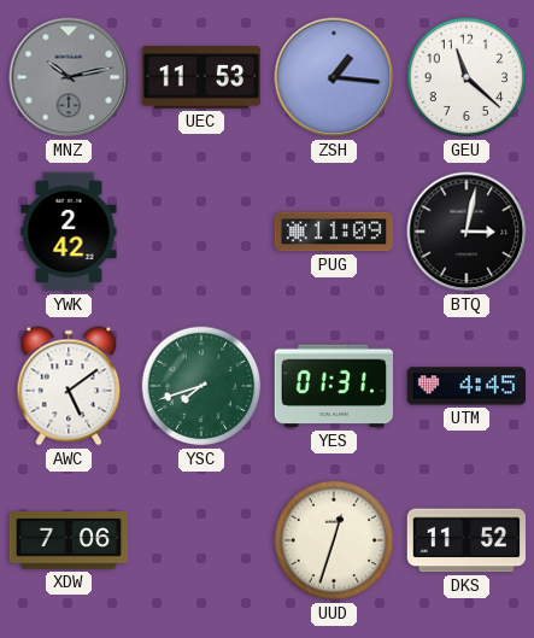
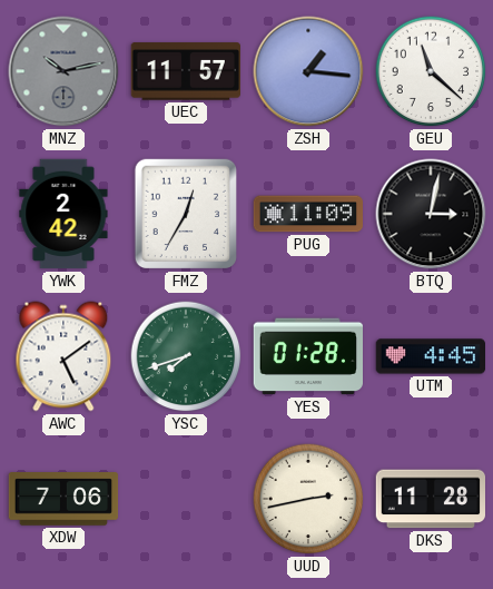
UEC: 11:53 -> 11:57
FMZ: none -> 12:35
YES: 01:31 -> 01:28
UUD: 12:33 -> 2:43
DKS: 11:52 -> 11:28
